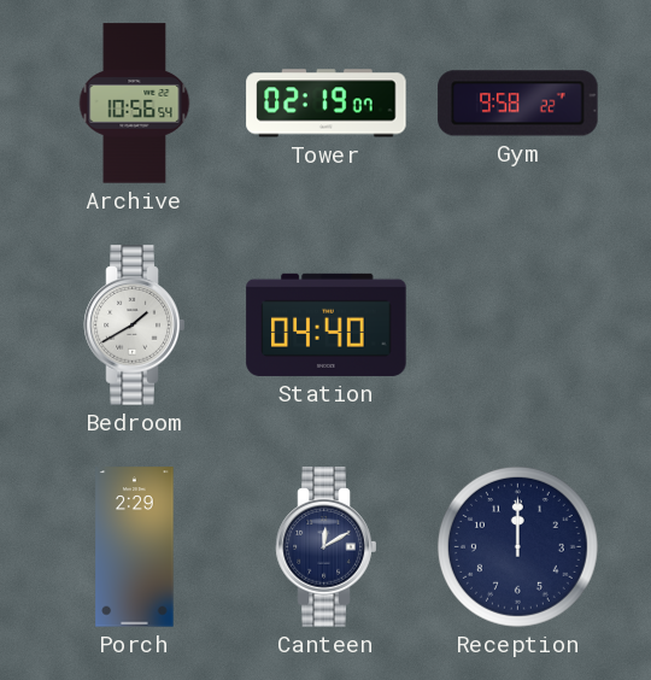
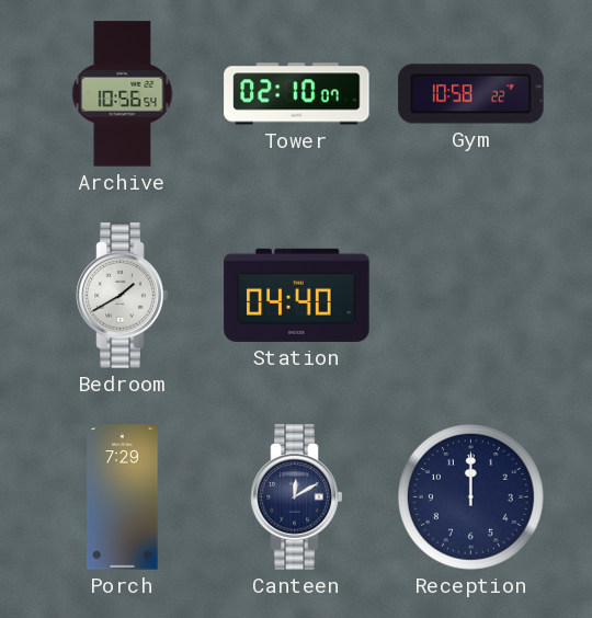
Tower: 02:19 -> 02:10
Gym: 9:58 -> 10:58
Porch: 2:29 -> 7:29
